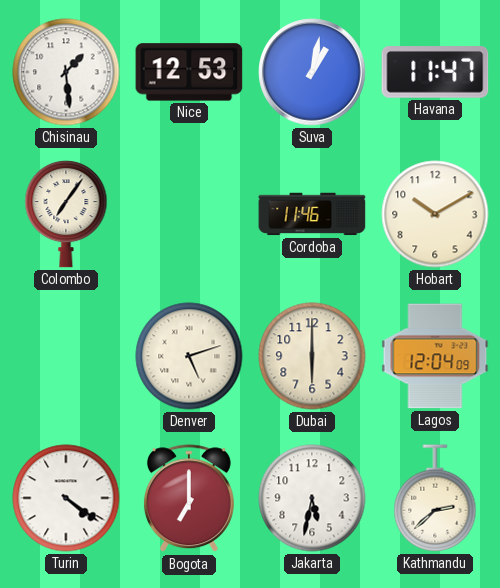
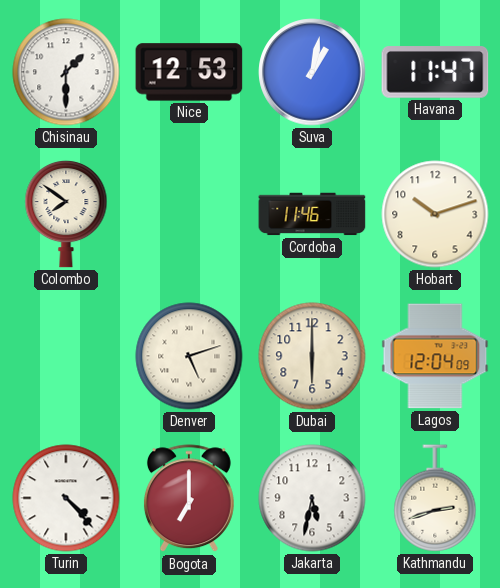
Chisinau: 1:29 -> 1:30
Colombo: 7:06 -> 7:51
Hobart: 10:10 -> 10:12
Turin: 4:21 -> 4:23
Kathmandu: 2:38 -> 2:42
